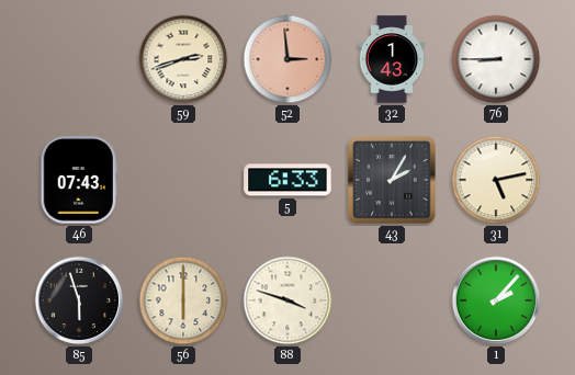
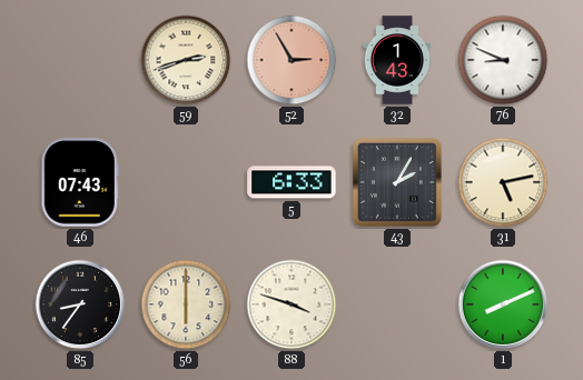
52: 2:59 -> 2:55
76: 8:45 -> 8:49
85: 5:57 -> 8:36
1: 2:07 -> 8:11
